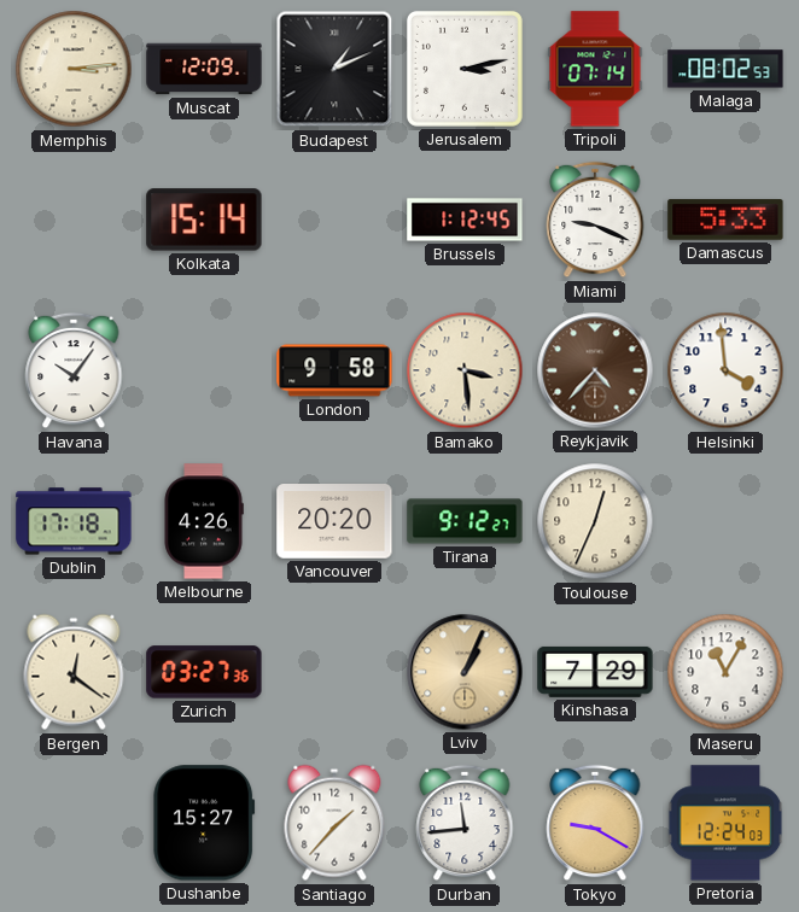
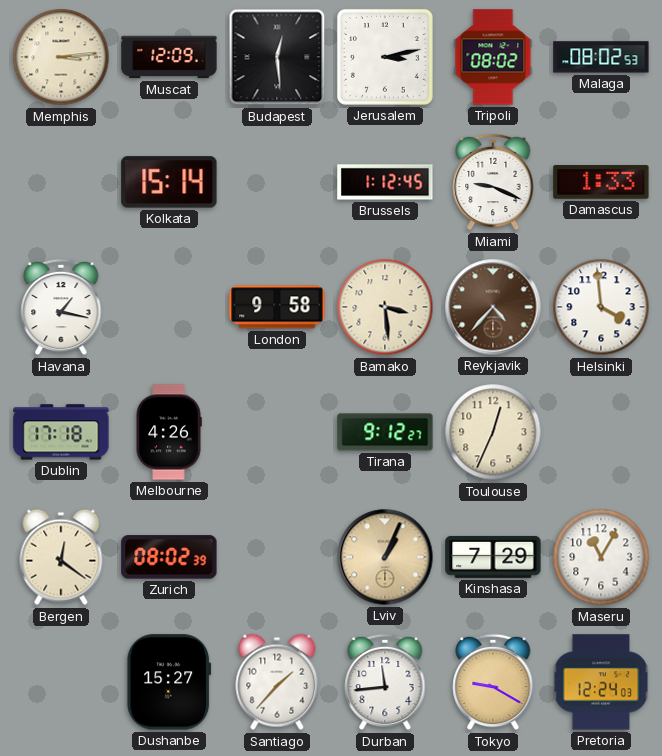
Budapest: 1:11 -> 12:29
Tripoli: 07:14 -> 08:02
Damascus: 5:33 -> 1:33
Havana: 10:06 -> 1:17
Vancouver: 20:20 -> none
Zurich: 03:27 -> 08:02
